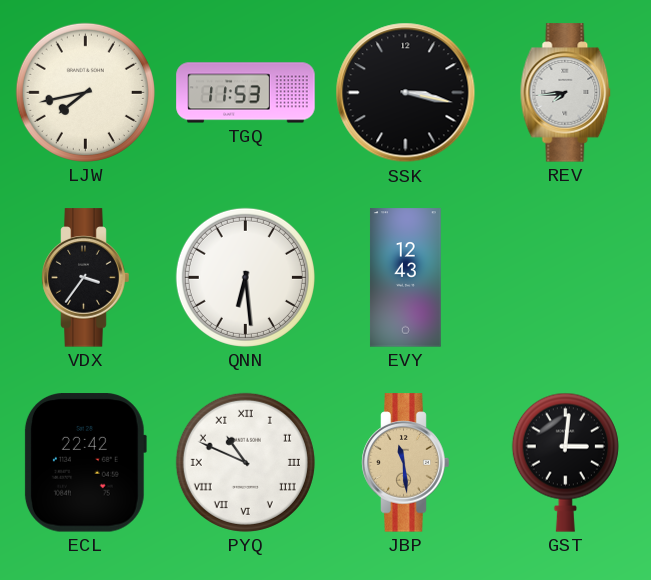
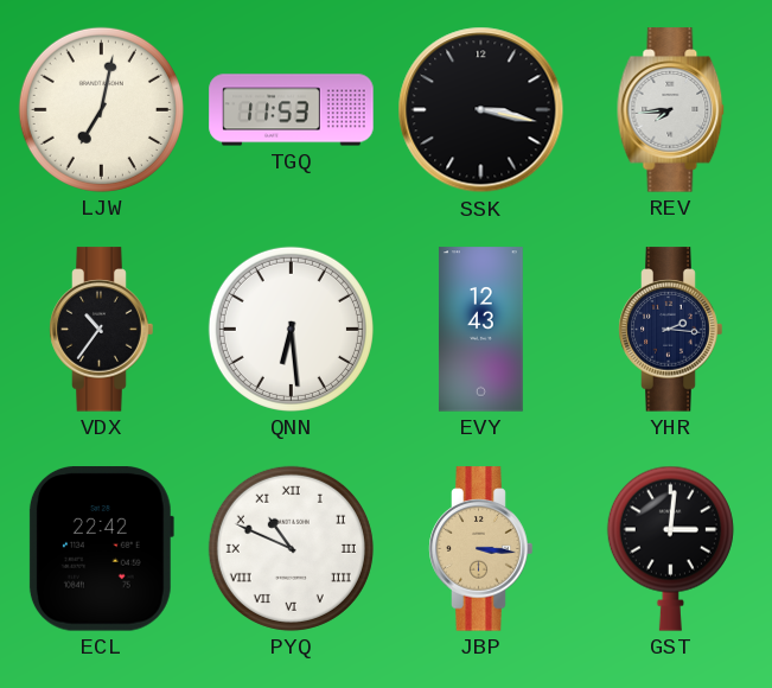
LJW: 7:43 -> 7:02
VDX: 3:36 -> 10:36
YHR: none -> 2:16
JBP: 11:29 -> 3:16
